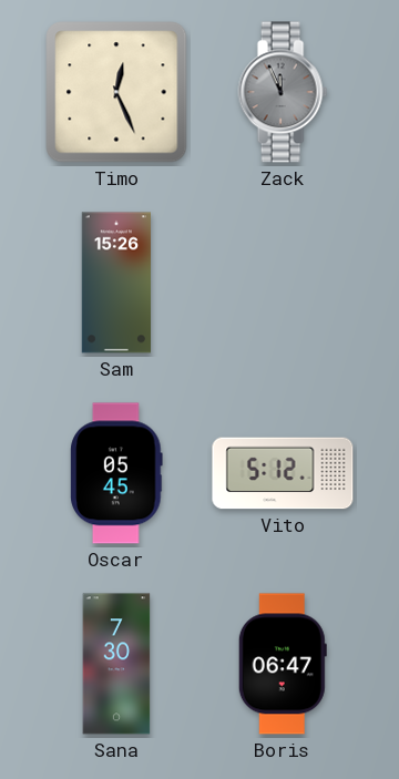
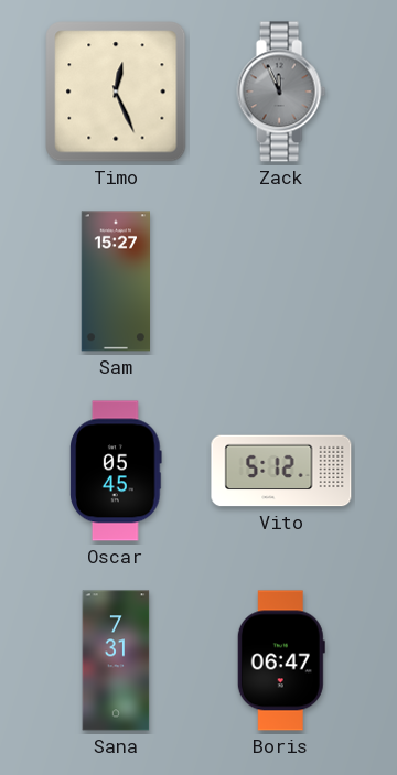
Sam: 15:26 -> 15:27
Sana: 7:30 -> 7:31
